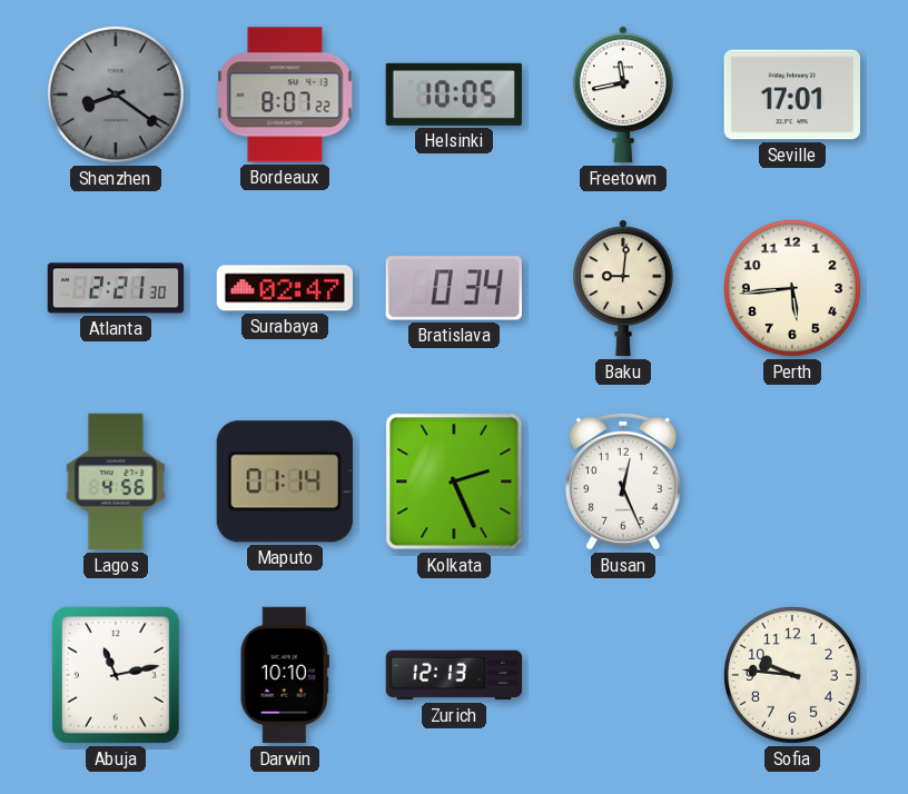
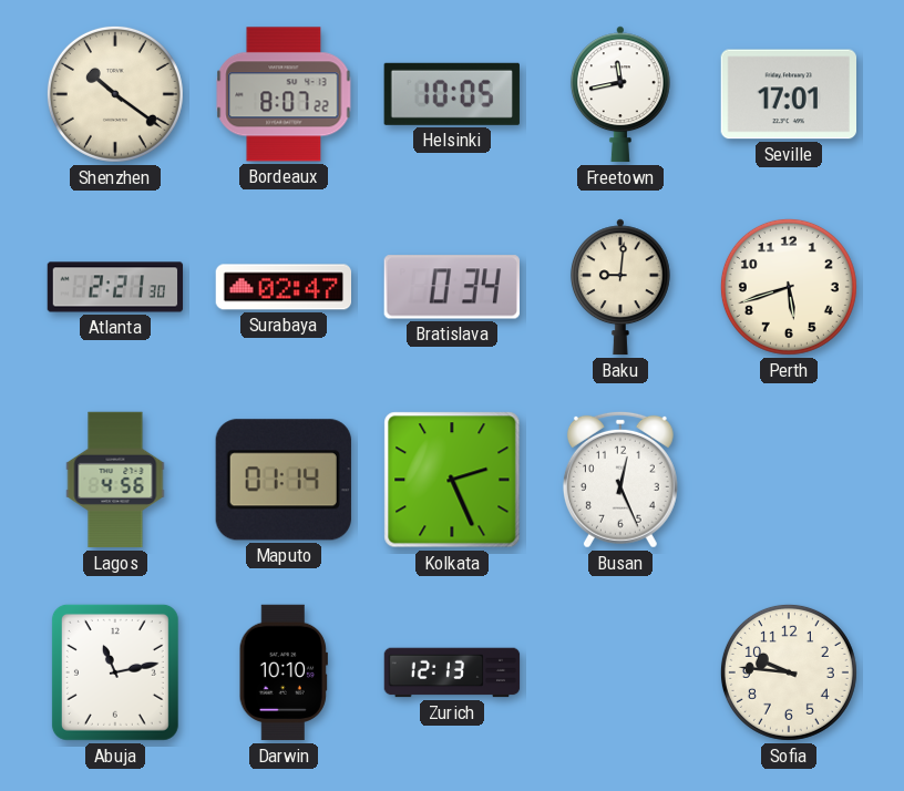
Shenzhen: 8:21 -> 10:21
Shenzhen dial: grey -> cream
Perth: 5:44 -> 5:42
